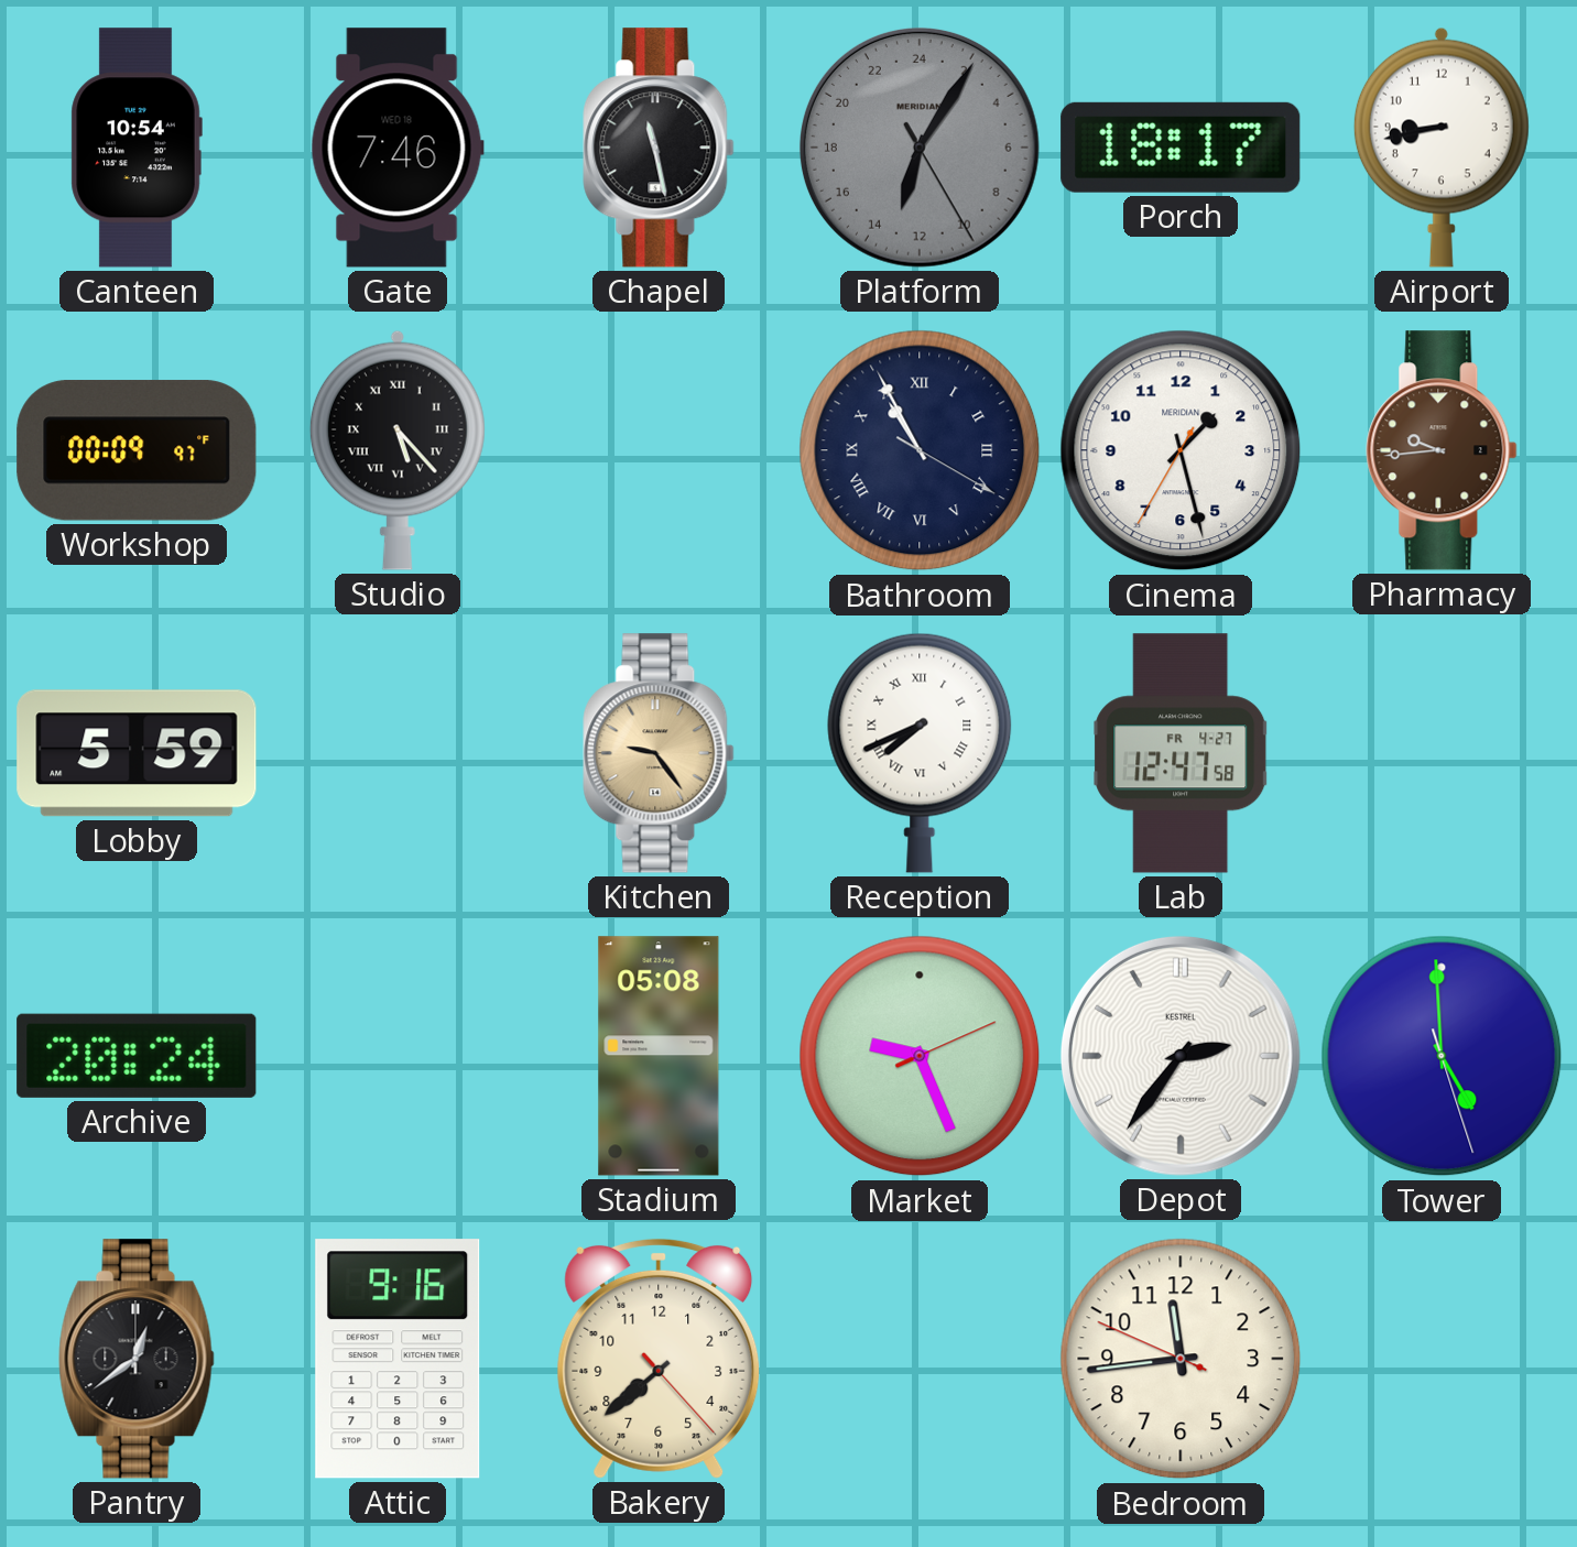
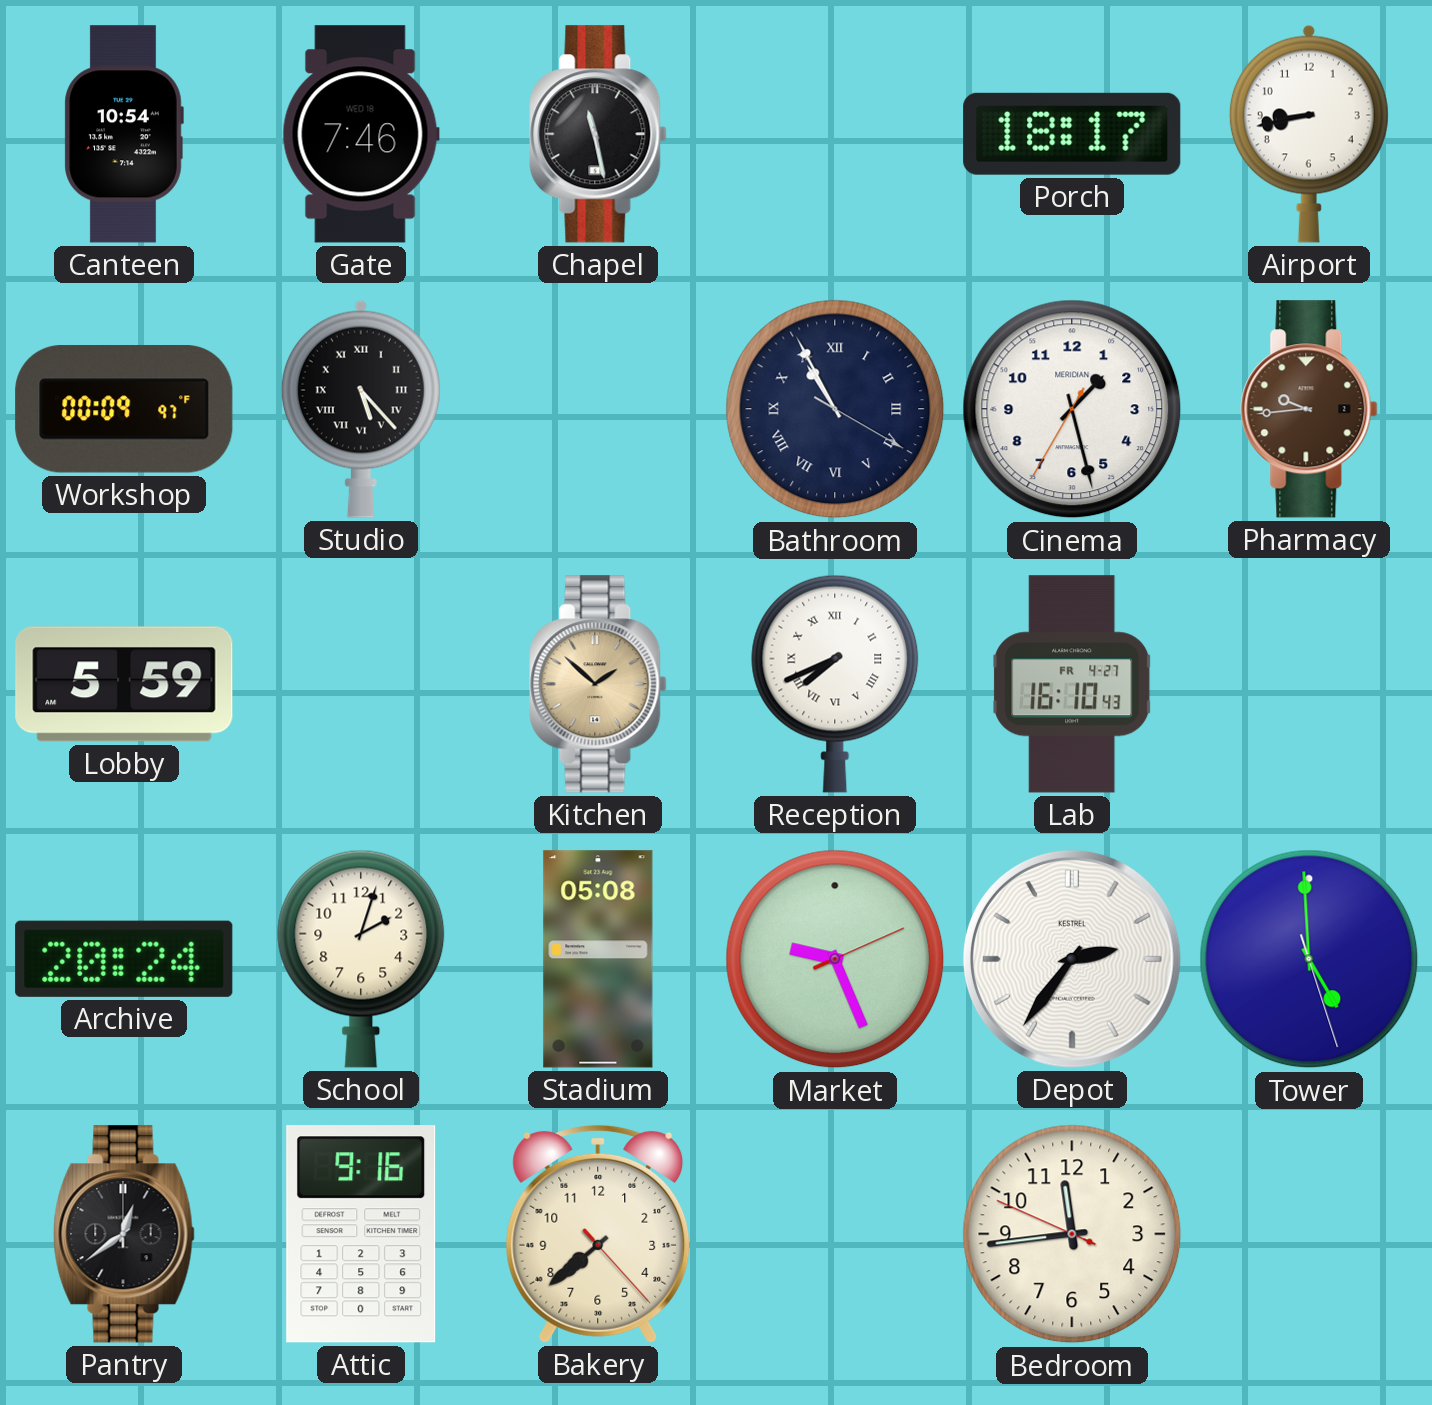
Platform: 13:05 -> none
Kitchen: 9:24 -> 1:52
Lab: 12:47 -> 16:10
School: none -> 2:03
